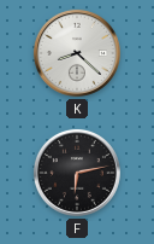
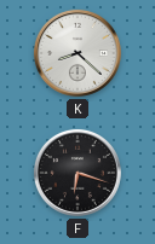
F: 6:13 -> 6:18
